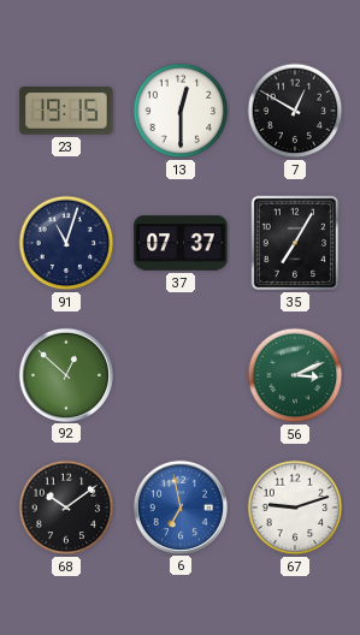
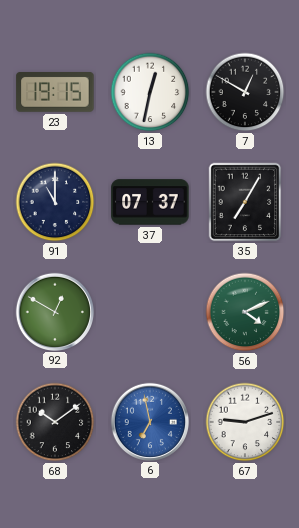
13: 12:30 -> 12:32
91: 11:03 -> 11:00
92: 12:52 -> 12:50
56: 3:11 -> 4:11
